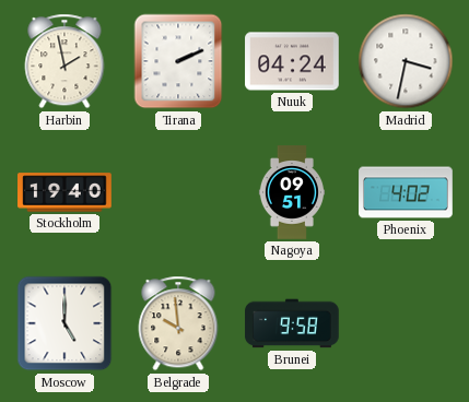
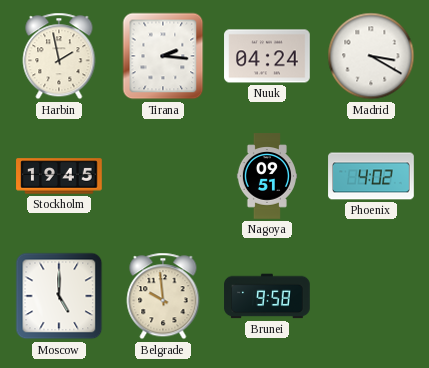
Tirana: 2:11 -> 2:16
Madrid: 3:32 -> 3:20
Stockholm: 19:40 -> 19:45
